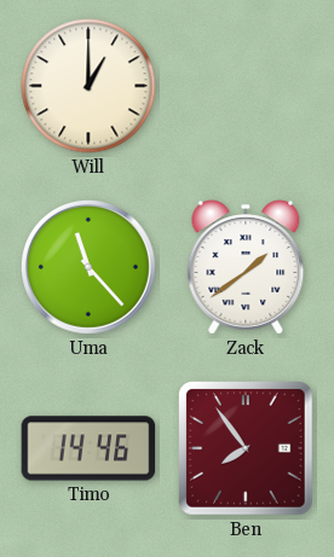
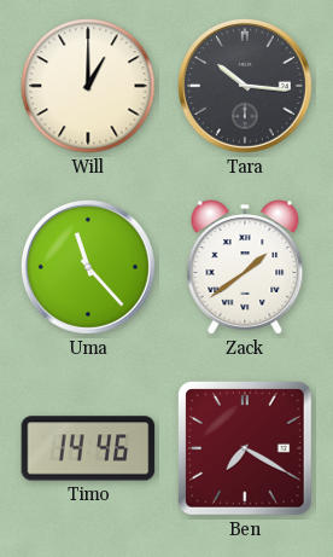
Tara: none -> 10:16
Ben: 7:54 -> 7:20
